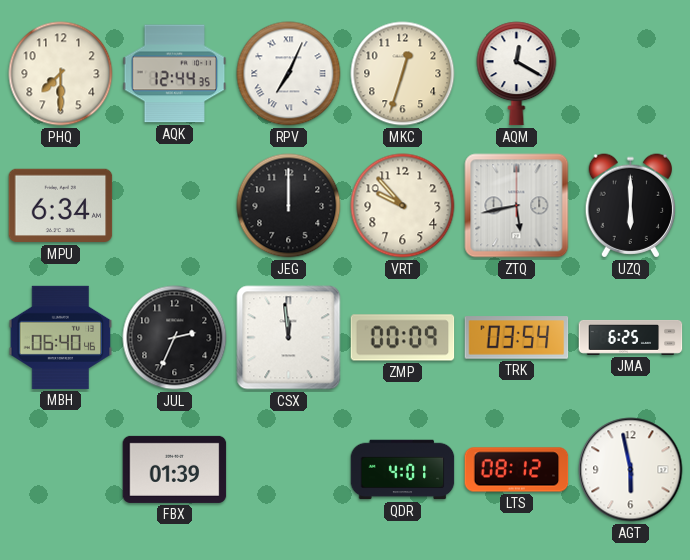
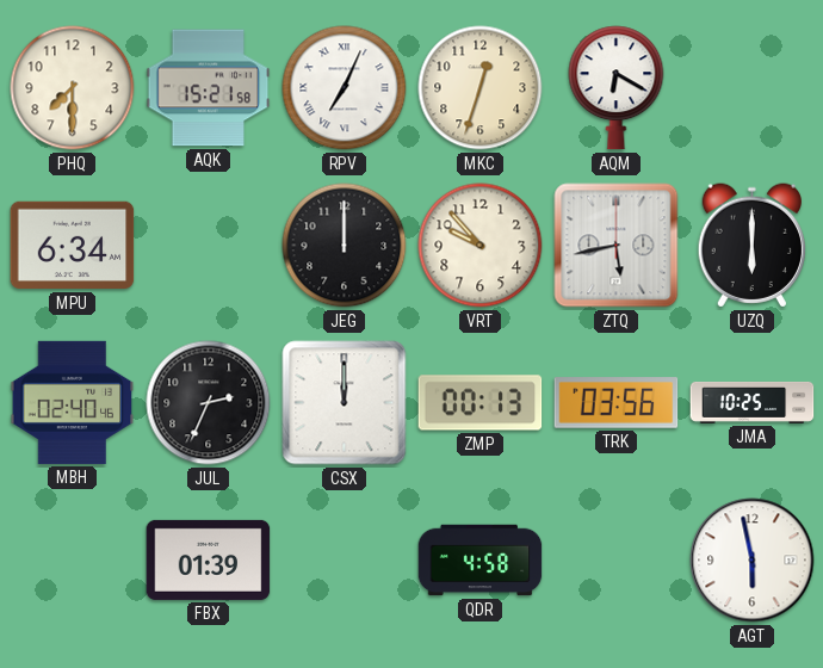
AQK: 12:44 -> 15:21
AQM: 12:20 -> 6:20
MBH: 06:40 -> 02:40
CSX: 11:59 -> 12:00
ZMP: 00:09 -> 00:13
TRK: 03:54 -> 03:56
JMA: 6:25 -> 10:25
QDR: 4:01 -> 4:58
LTS: 08:12 -> none
